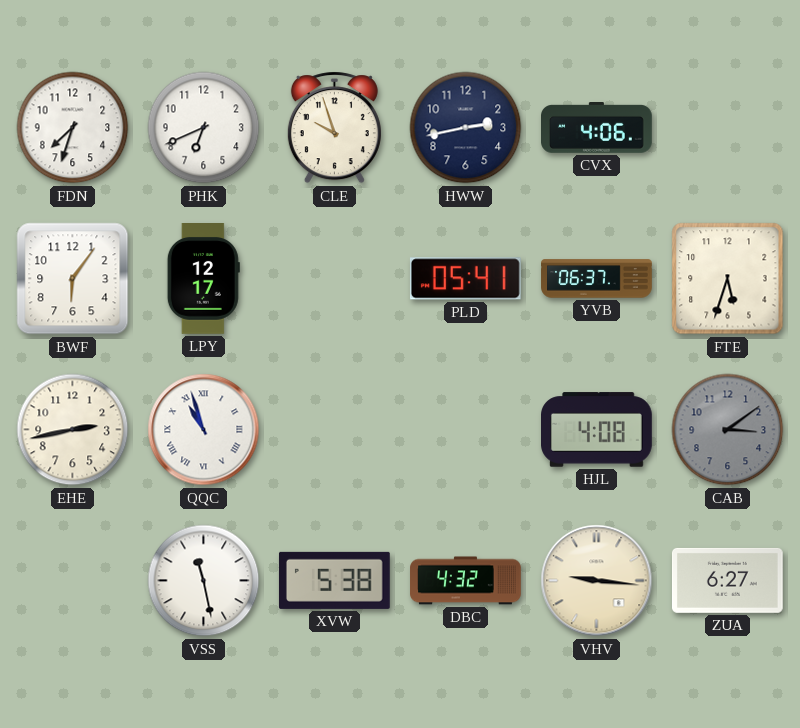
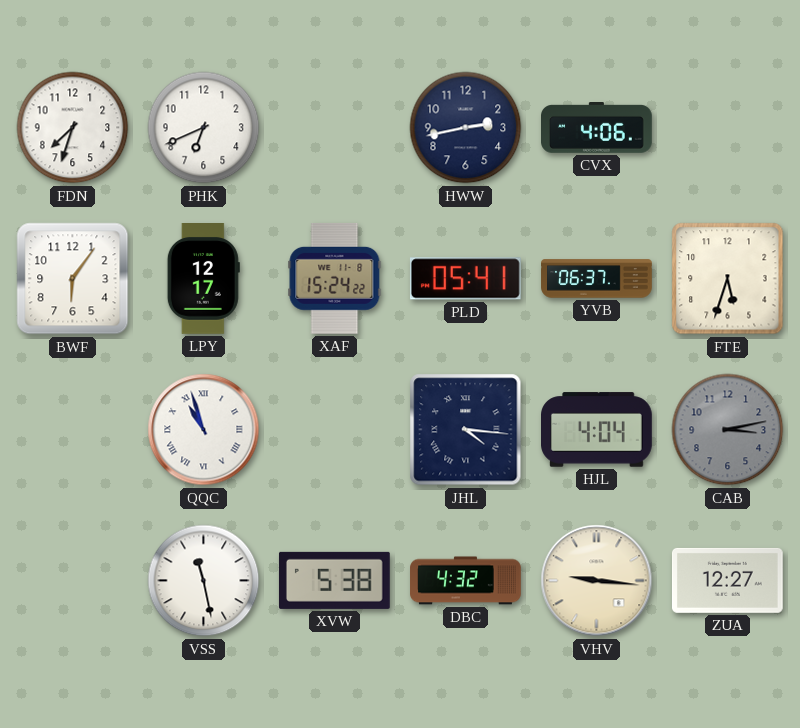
CLE: 9:57 -> none
XAF: none -> 15:24
EHE: 2:43 -> none
JHL: none -> 4:16
HJL: 4:08 -> 4:04
CAB: 3:09 -> 3:13
ZUA: 6:27 -> 12:27
